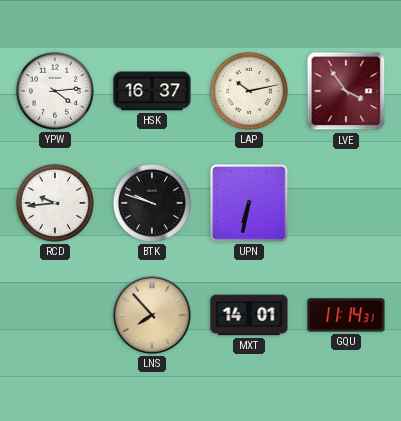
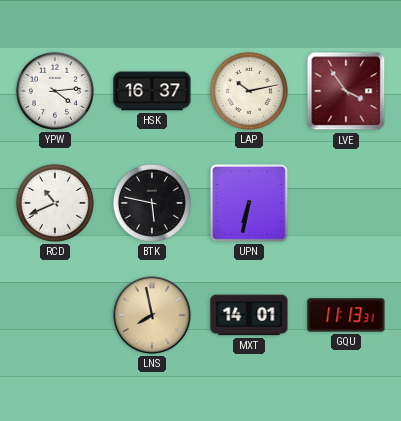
RCD: 9:44 -> 10:41
BTK: 9:48 -> 5:47
LNS: 7:53 -> 7:58
GQU: 11:14 -> 11:13
